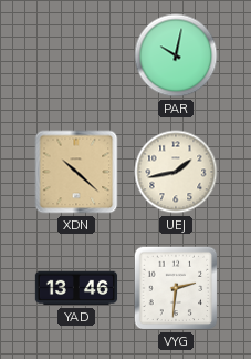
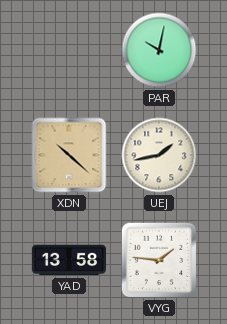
YAD: 13:46 -> 13:58
VYG: 2:31 -> 1:46
